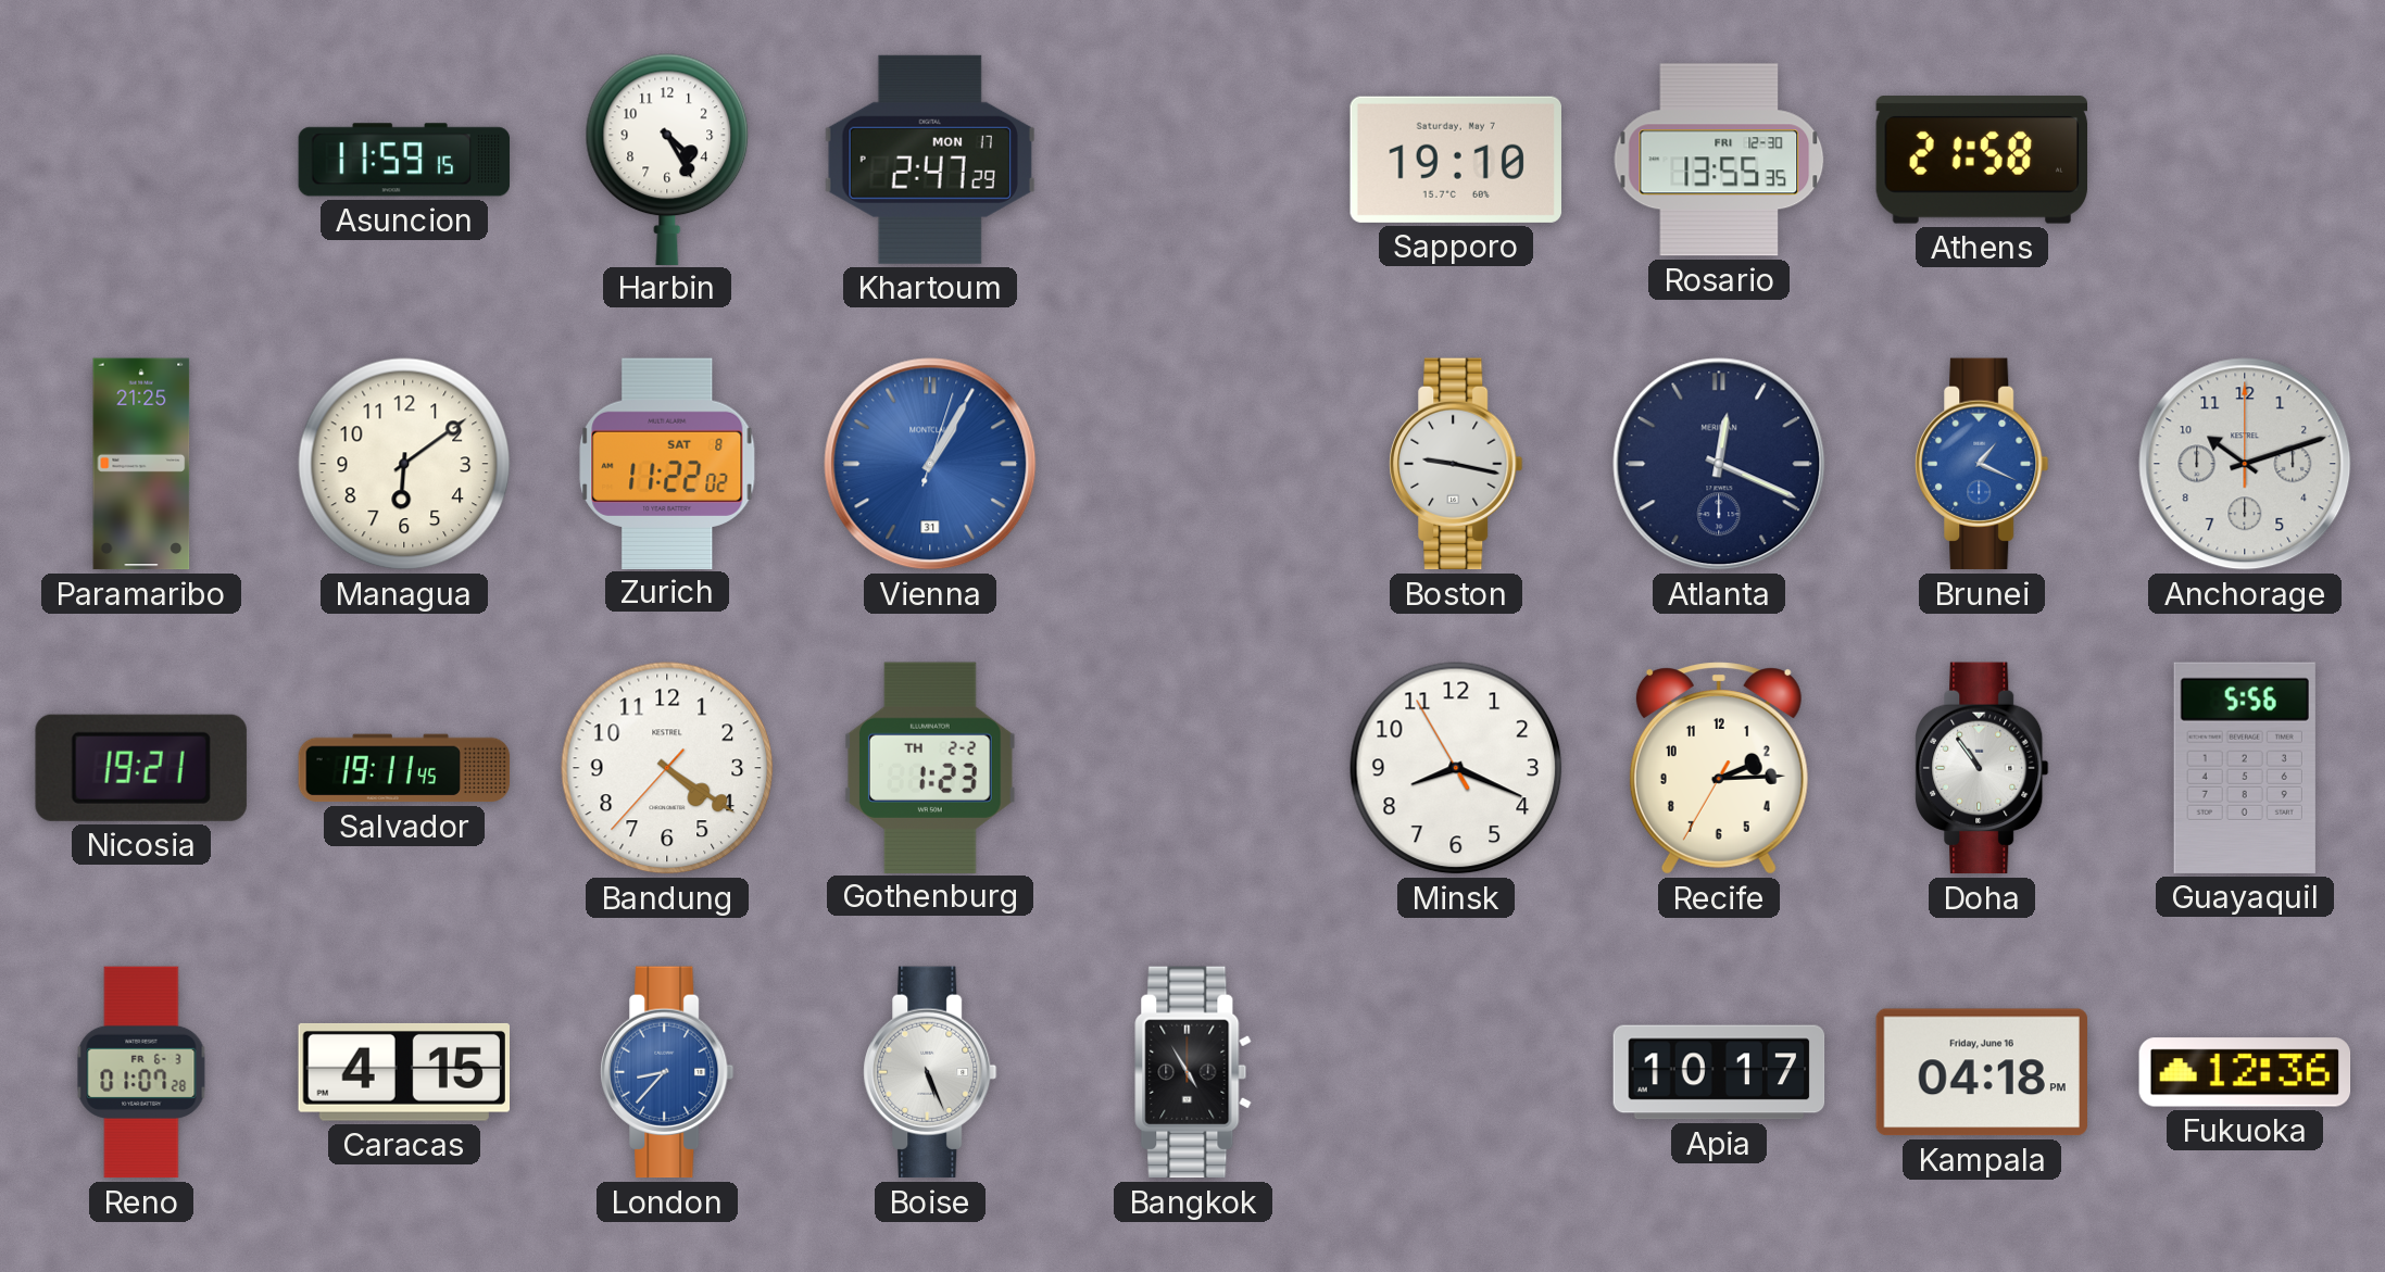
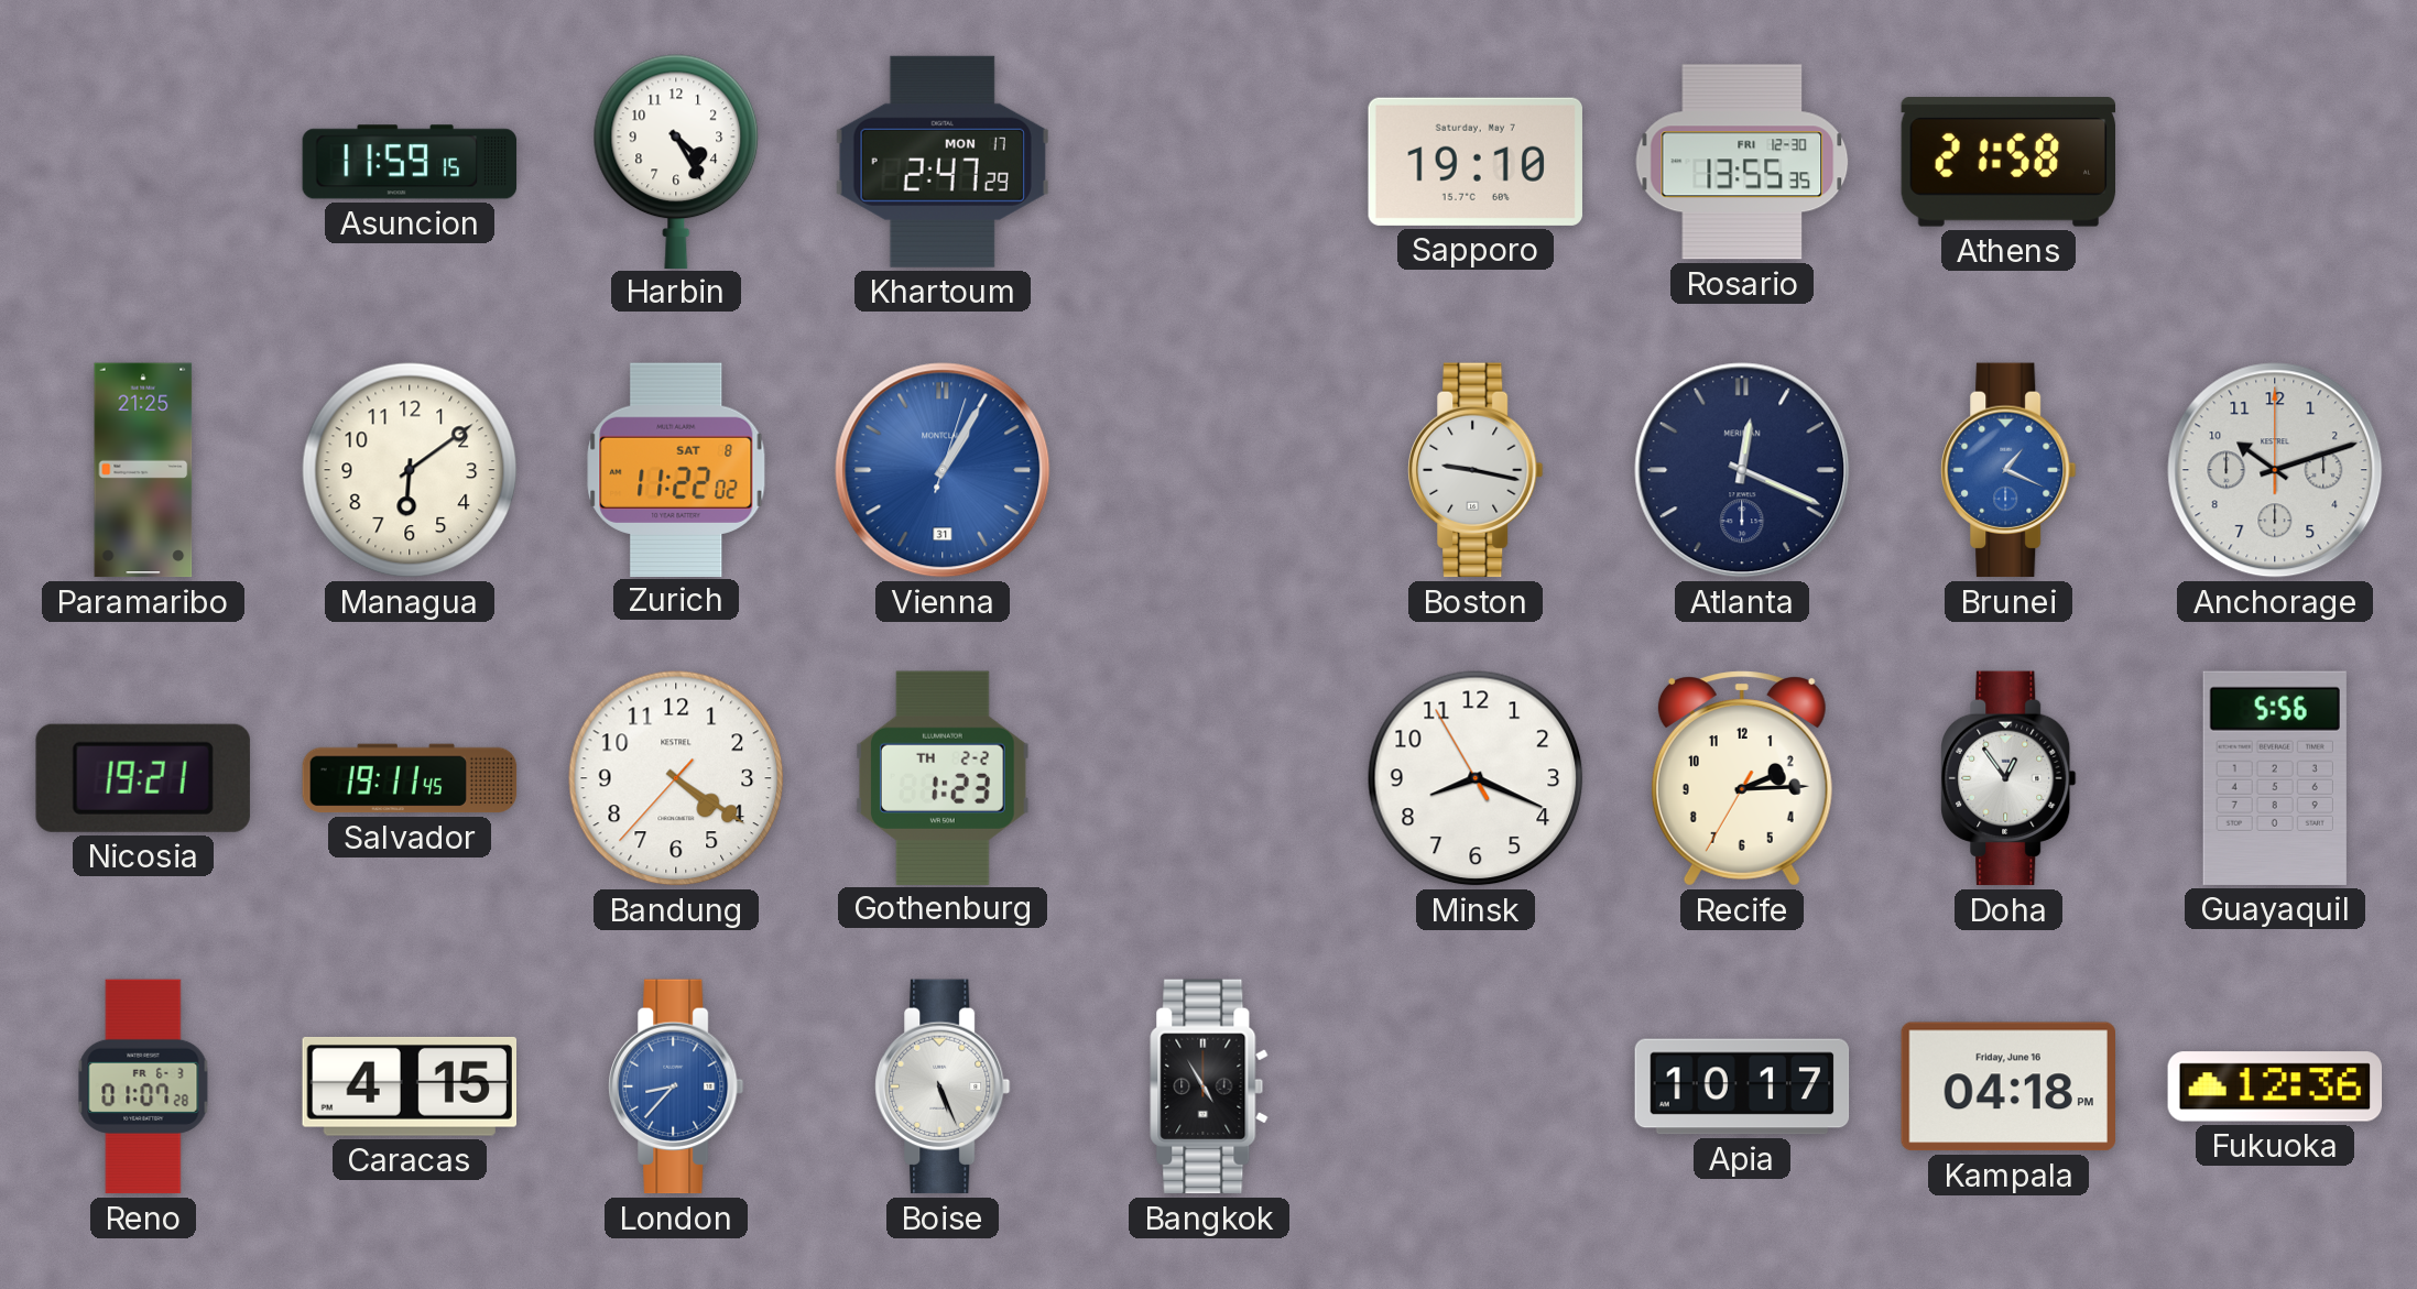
Doha: 10:54 -> 12:54
